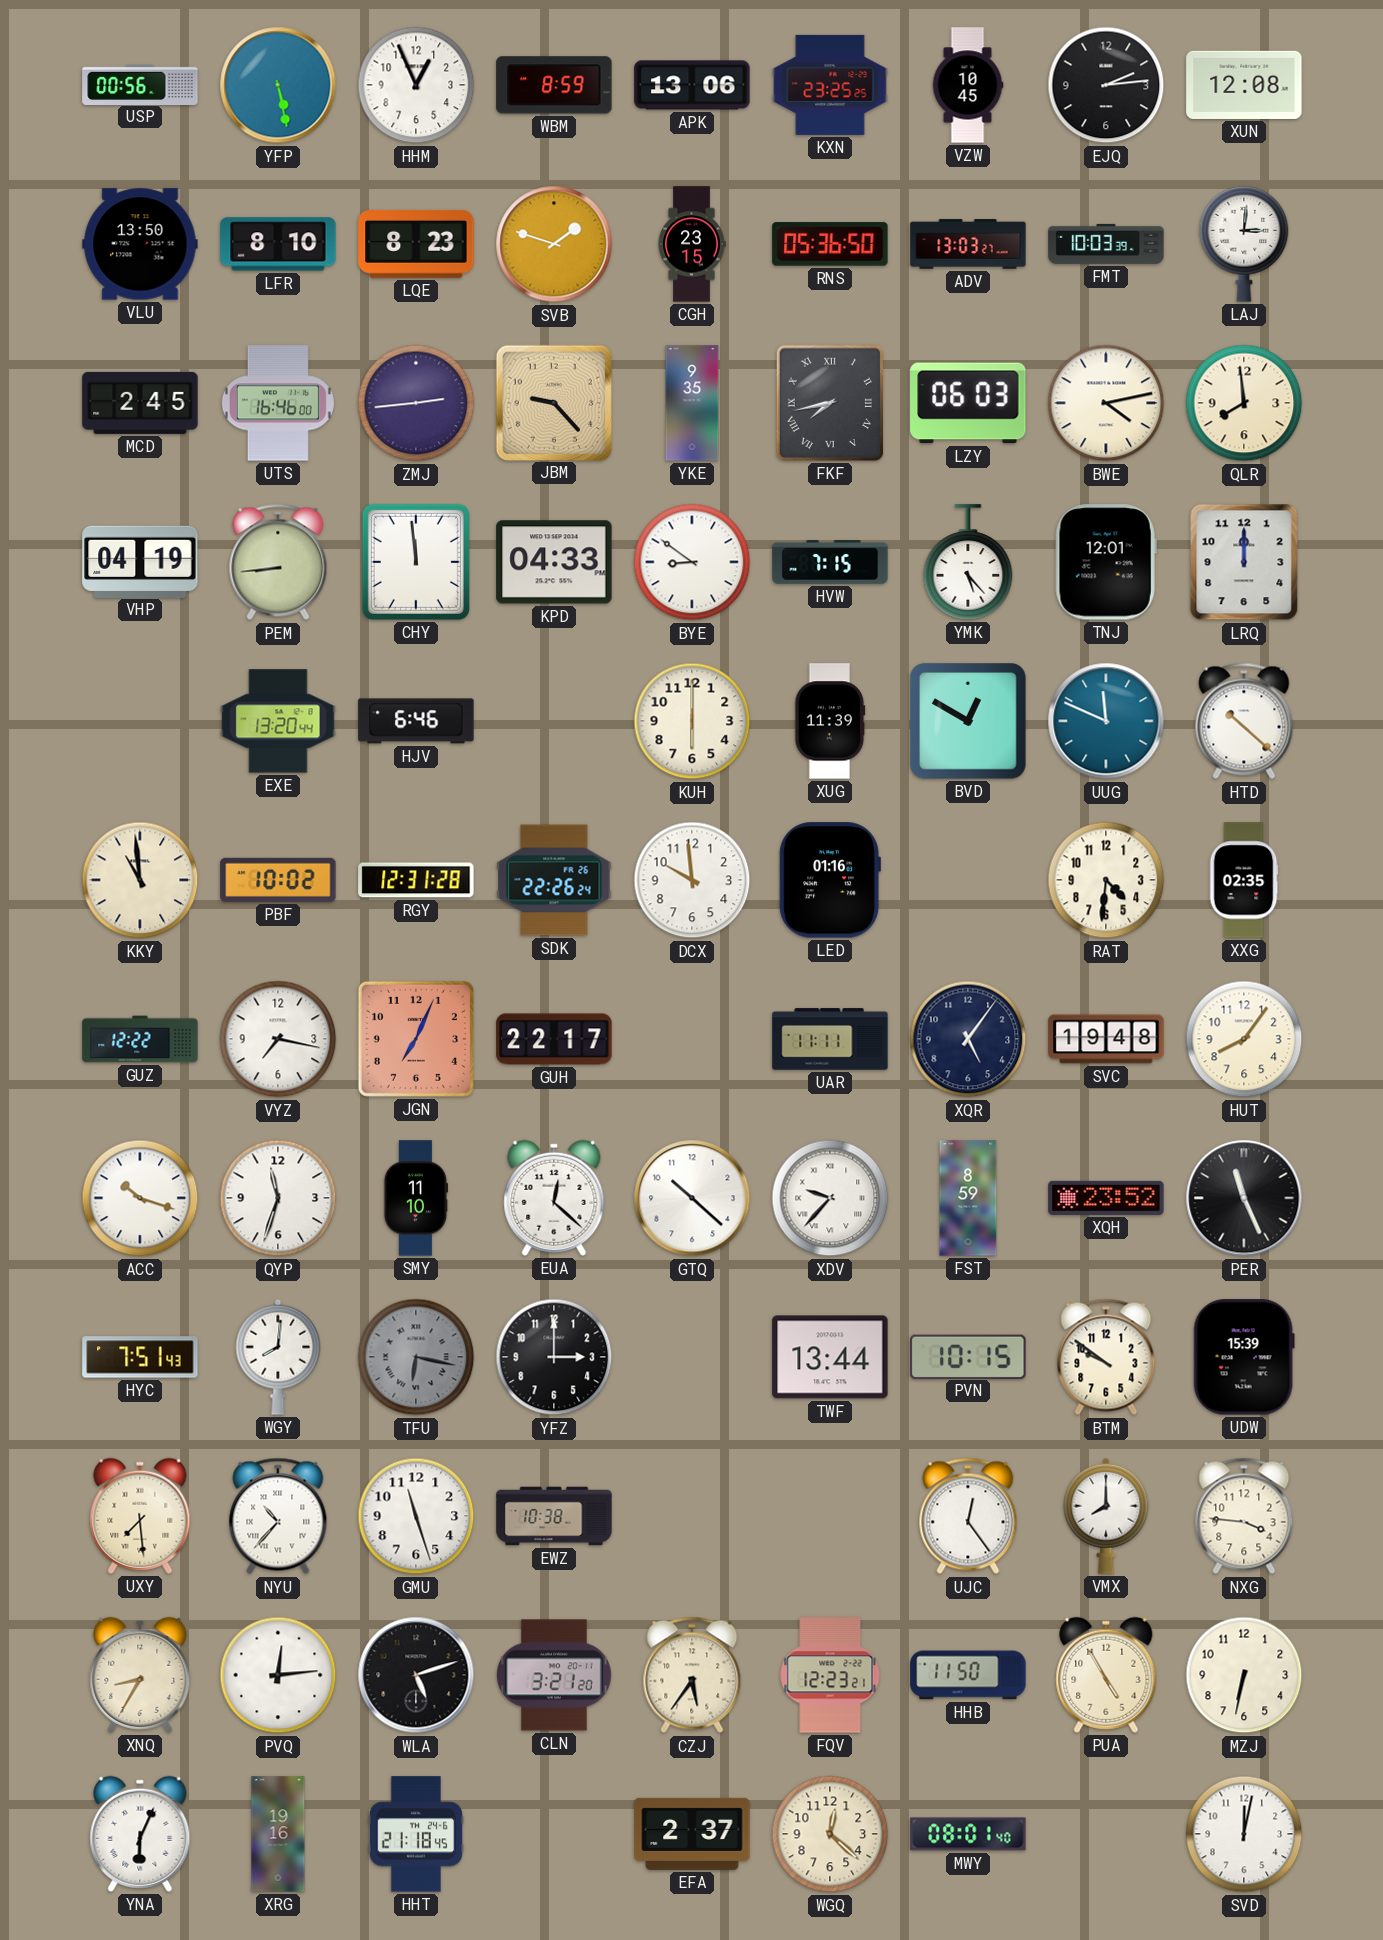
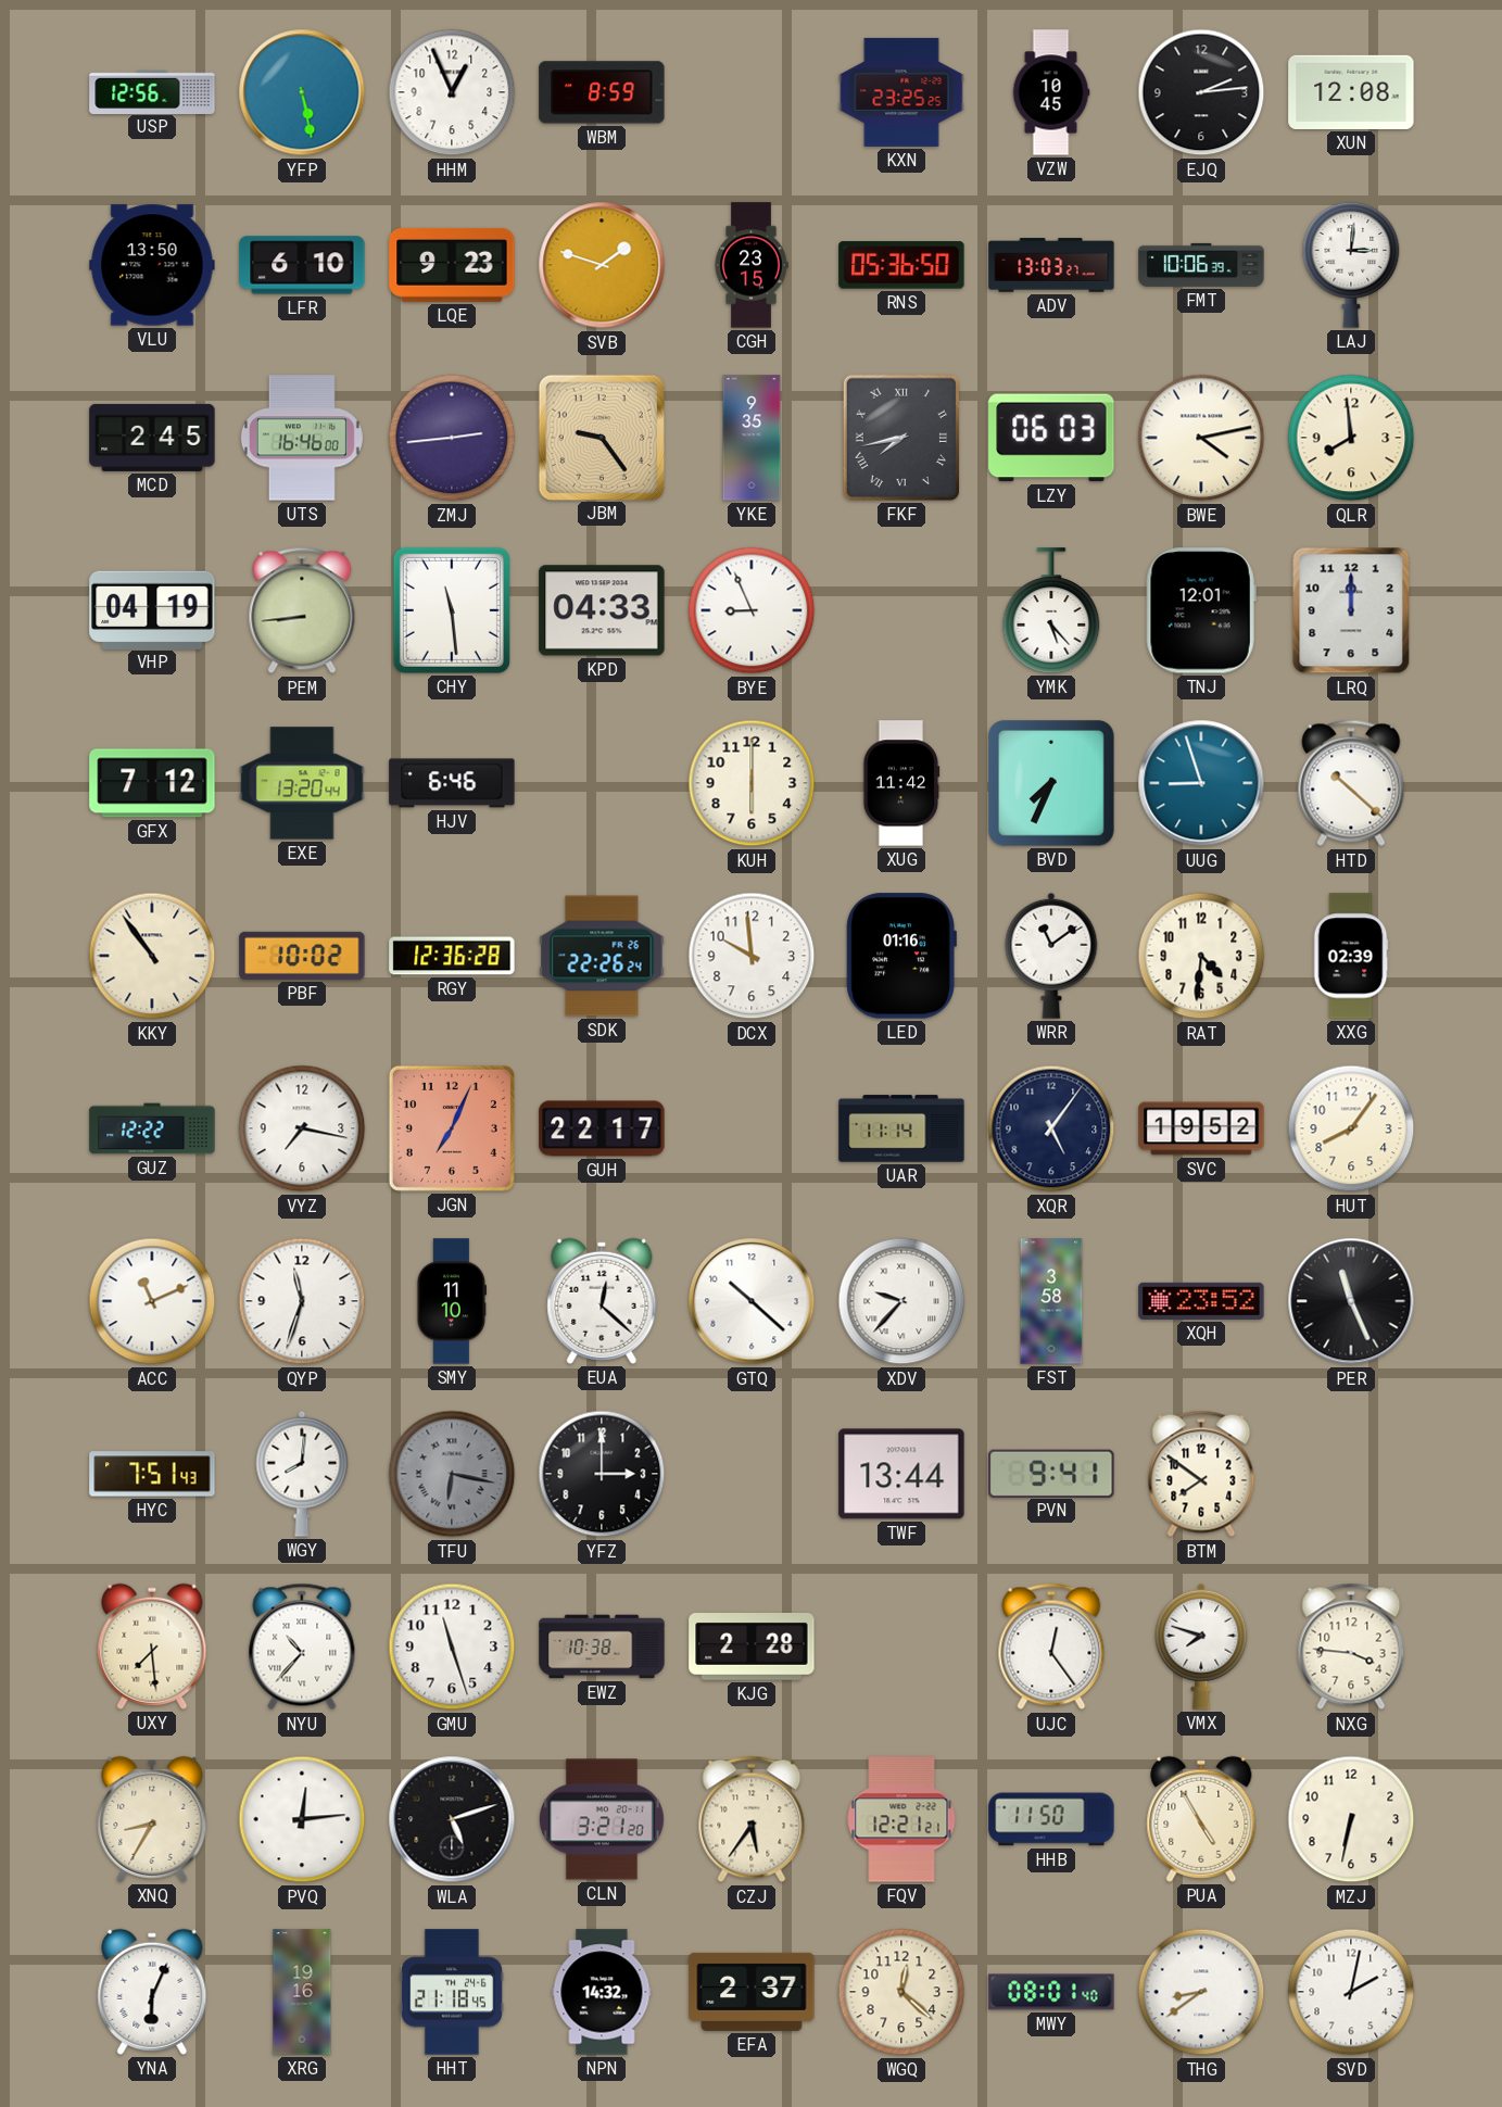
USP: 00:56 -> 12:56
APK: 13:06 -> none
LFR: 8:10 -> 6:10
LQE: 8:23 -> 9:23
FMT: 10:03 -> 10:06
JBM: 9:23 -> 9:24
CHY: 11:59 -> 11:29
BYE: 8:51 -> 8:56
HVW: 7:15 -> none
GFX: none -> 7:12
XUG: 11:39 -> 11:42
BVD: 12:50 -> 7:34
UUG: 11:49 -> 8:57
KKY: 10:59 -> 10:54
RGY: 12:31 -> 12:36
WRR: none -> 11:09
XXG: 02:35 -> 02:39
UAR: 11:11 -> 11:14
SVC: 19:48 -> 19:52
ACC: 10:18 -> 11:11
FST: 8:59 -> 3:58
PVN: 10:15 -> 9:41
BTM: 9:51 -> 7:51
UDW: 15:39 -> none
KJG: none -> 2:28
VMX: 8:00 -> 7:48
FQV: 12:23 -> 12:21
NPN: none -> 14:32
THG: none -> 8:39
SVD: 12:02 -> 2:02
